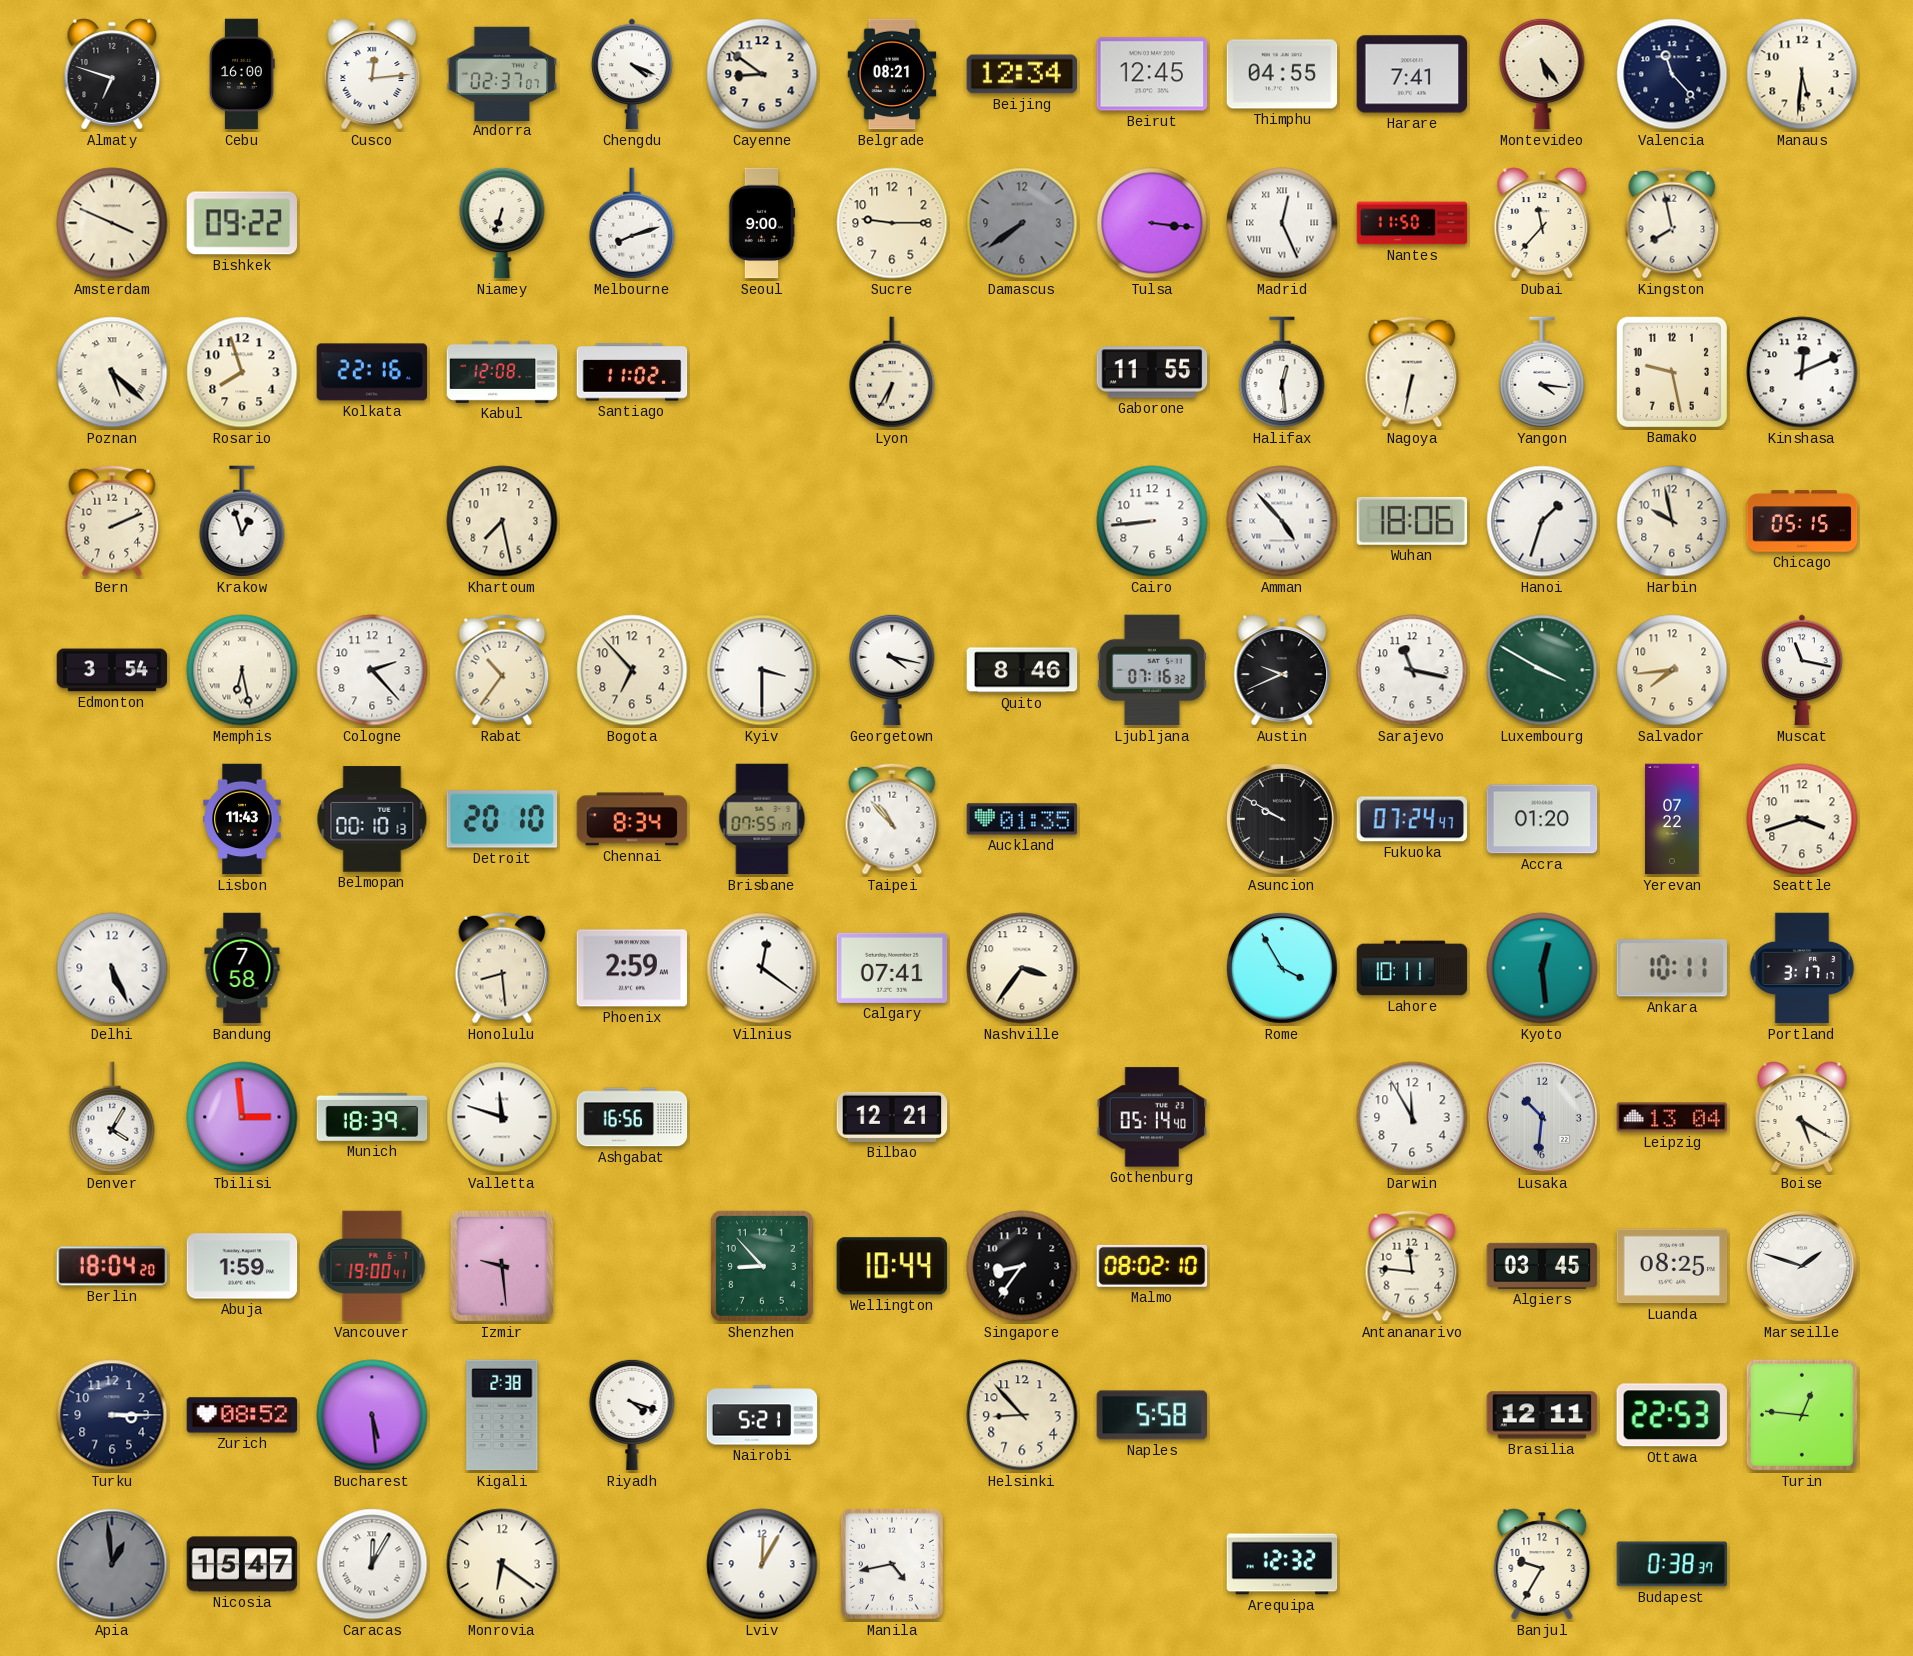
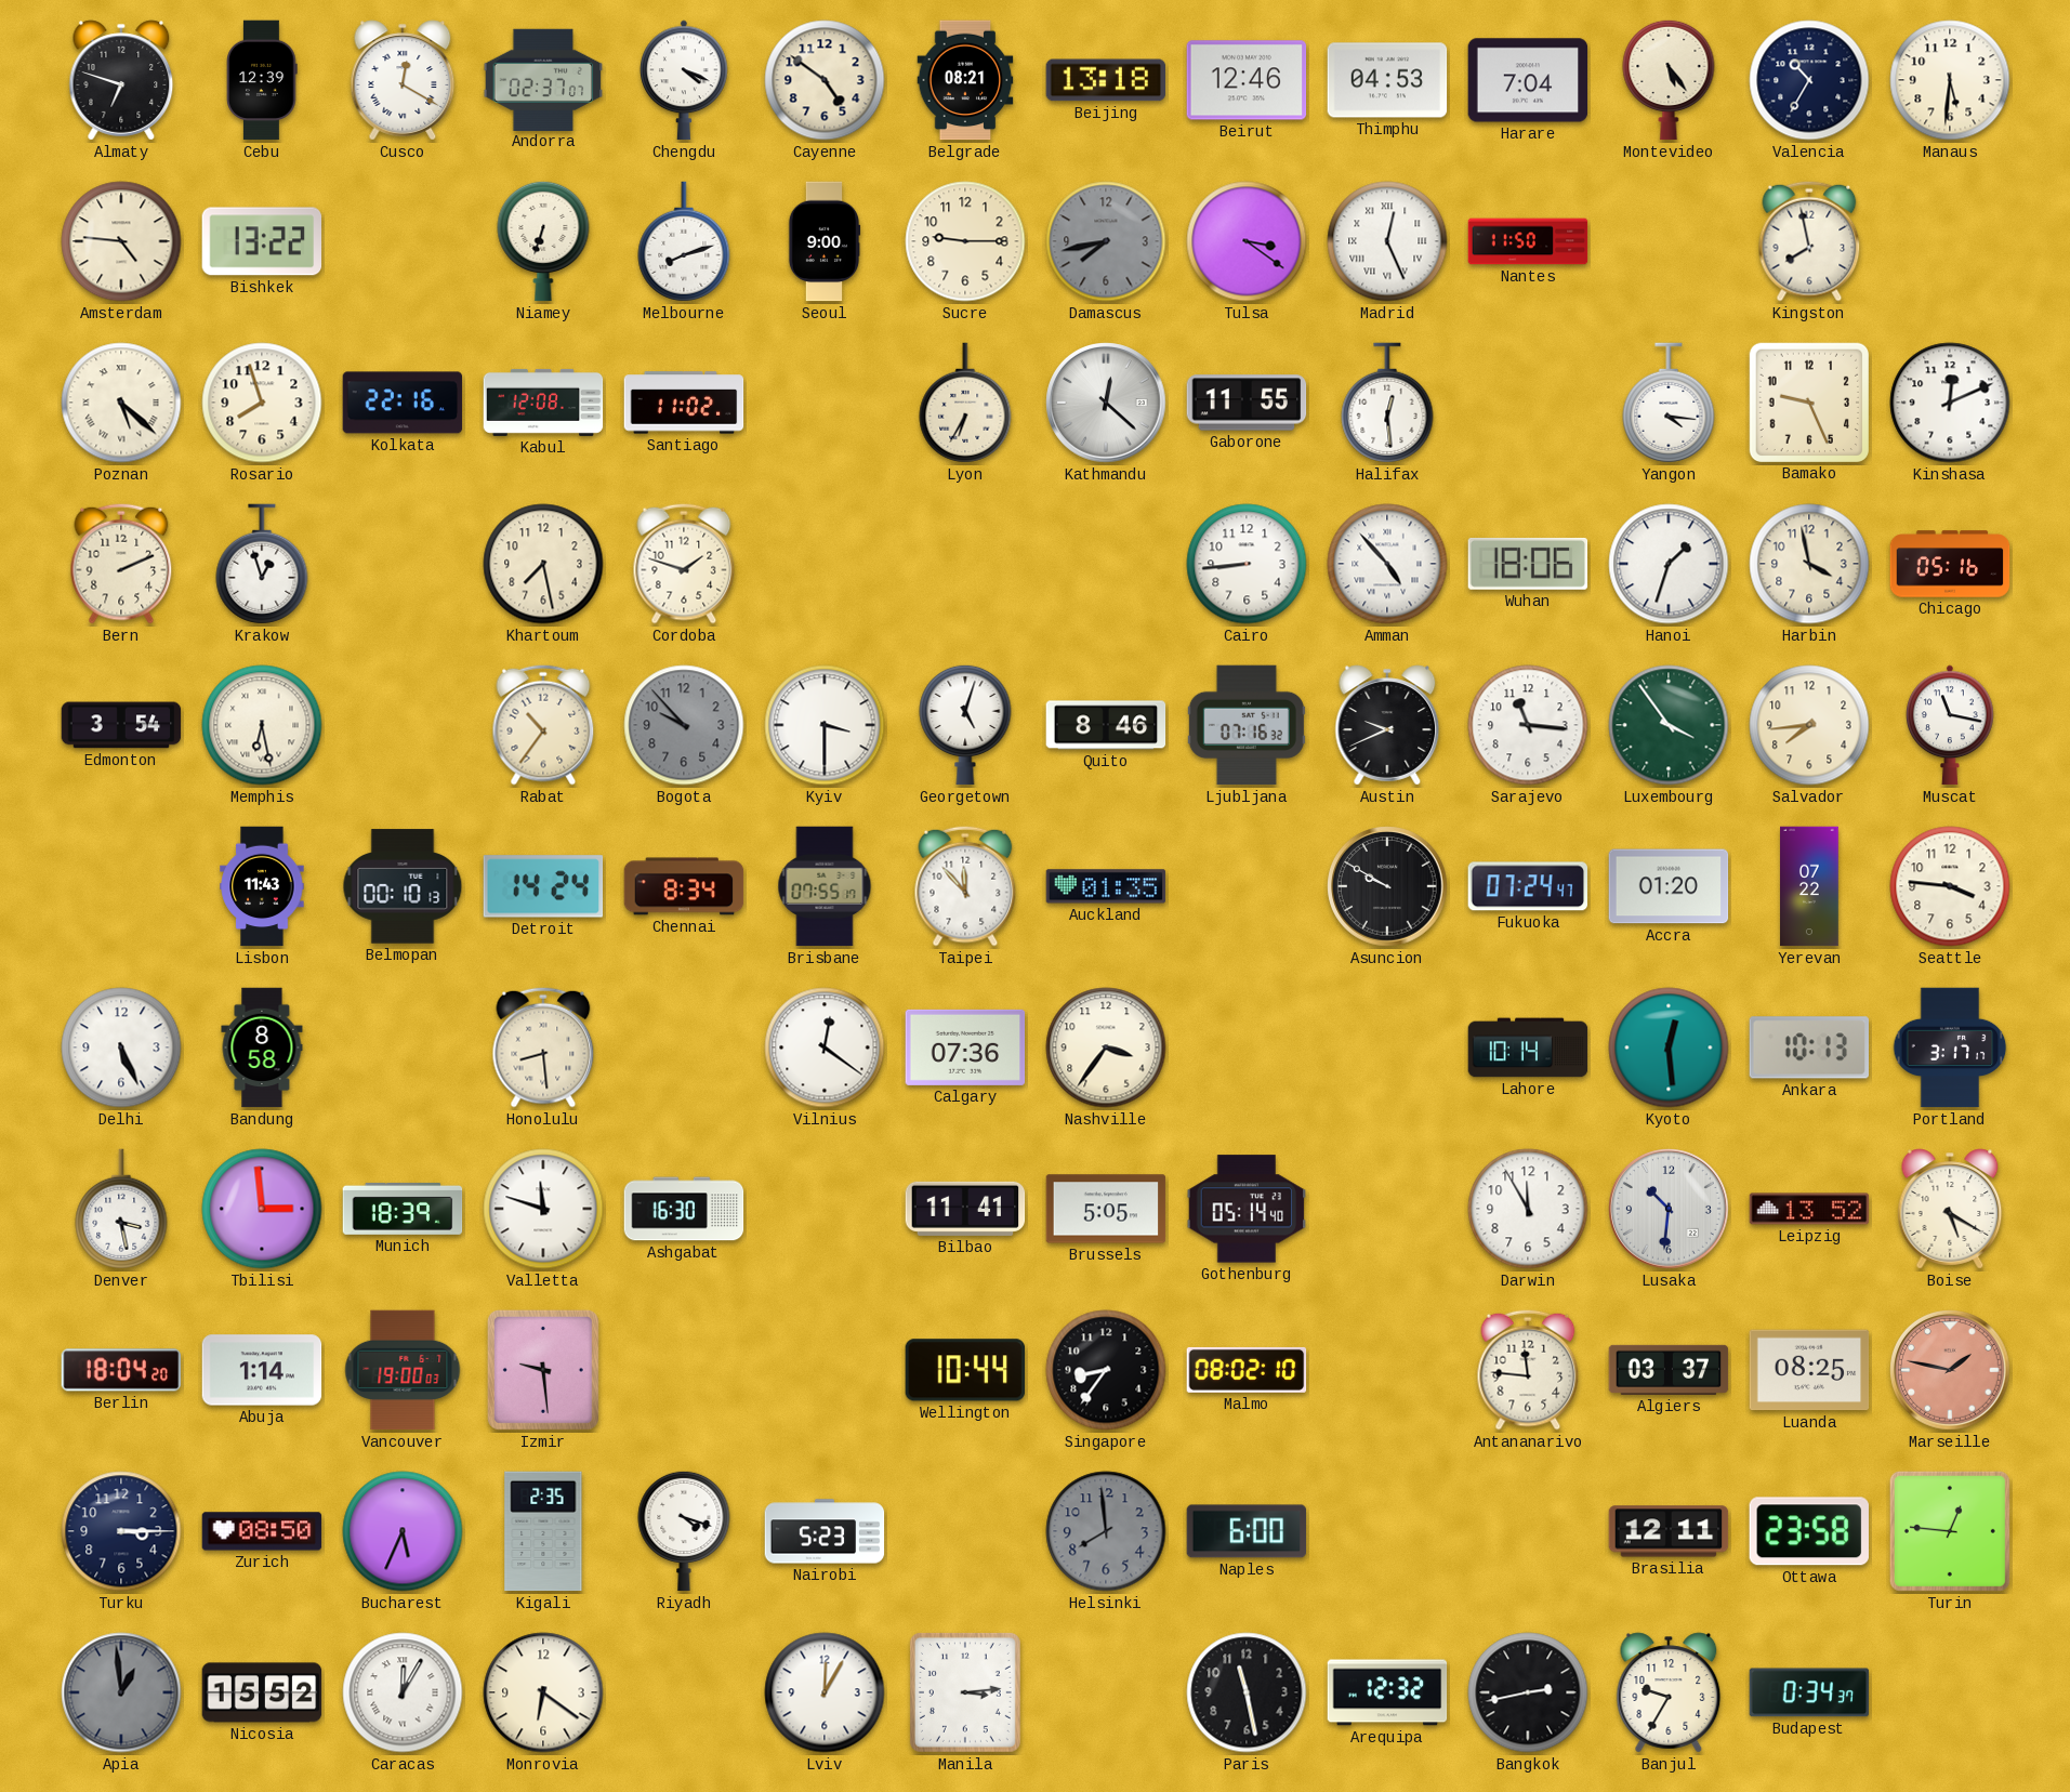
Cebu: 16:00 -> 12:39
Cusco: 12:14 -> 12:20
Cayenne: 8:51 -> 4:51
Beijing: 12:34 -> 13:18
Beirut: 12:45 -> 12:46
Thimphu: 04:55 -> 04:53
Harare: 7:41 -> 7:04
Valencia: 11:23 -> 10:35
Amsterdam: 3:49 -> 4:46
Bishkek: 09:22 -> 13:22
Damascus: 7:39 -> 7:43
Tulsa: 3:16 -> 3:21
Dubai: 11:37 -> none
Kathmandu: none -> 12:22
Nagoya: 6:32 -> none
Bamako: 9:28 -> 9:26
Cordoba: none -> 1:48
Harbin: 9:58 -> 3:58
Chicago: 05:15 -> 05:16
Cologne: 2:23 -> none
Bogota: 6:53 -> 9:53
Bogota dial: cream -> grey
Georgetown: 4:17 -> 5:03
Sarajevo: 11:17 -> 11:16
Luxembourg: 3:50 -> 3:54
Detroit: 20:10 -> 14:24
Taipei: 10:53 -> 11:53
Seattle: 3:42 -> 3:46
Bandung: 7:58 -> 8:58
Phoenix: 2:59 -> none
Calgary: 07:41 -> 07:36
Rome: 3:55 -> none
Lahore: 10:11 -> 10:14
Ankara: 10:11 -> 10:13
Denver: 4:05 -> 3:28
Ashgabat: 16:56 -> 16:30
Bilbao: 12:21 -> 11:41
Brussels: none -> 5:05
Leipzig: 13:04 -> 13:52
Abuja: 1:59 -> 1:14
Vancouver: 19:00:41 -> 19:00:03
Shenzhen: 8:53 -> none
Algiers: 03:45 -> 03:37
Marseille: 1:48 -> 1:47
Marseille dial: white -> salmon
Zurich: 08:52 -> 08:50
Bucharest: 5:29 -> 5:34
Kigali: 2:38 -> 2:35
Nairobi: 5:21 -> 5:23
Helsinki: 8:53 -> 7:59
Helsinki dial: cream -> grey
Naples: 5:58 -> 6:00
Ottawa: 22:53 -> 23:58
Nicosia: 15:47 -> 15:52
Manila: 4:43 -> 3:14
Paris: none -> 11:28
Bangkok: none -> 2:43
Budapest: 0:38 -> 0:34
